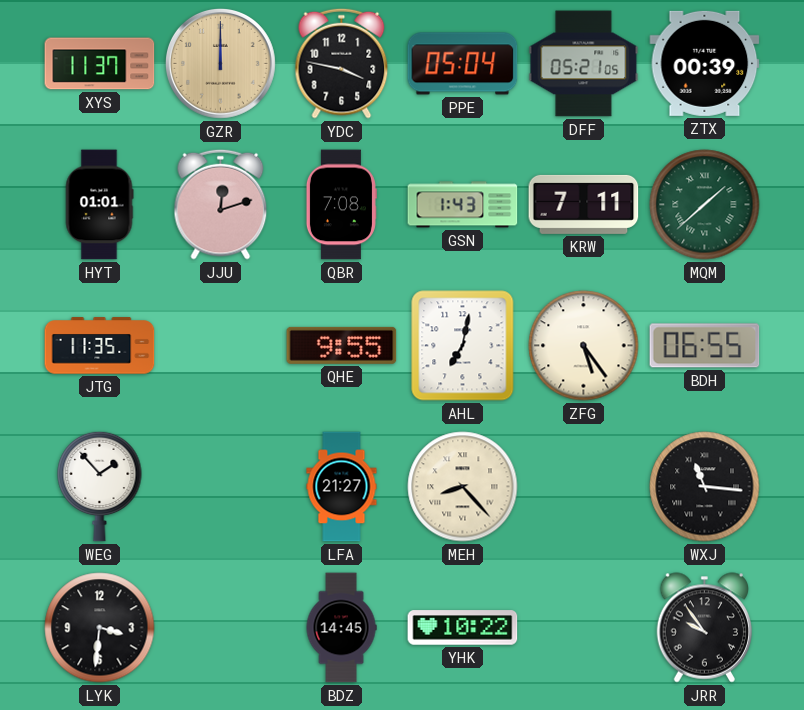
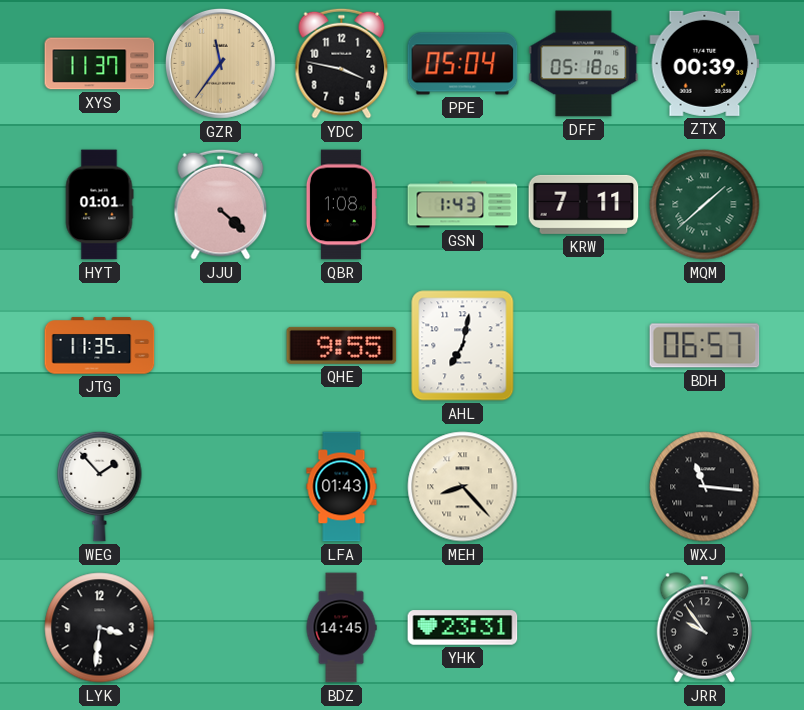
GZR: 12:00 -> 11:36
DFF: 05:21 -> 05:18
JJU: 12:12 -> 4:22
QBR: 7:08 -> 1:08
ZFG: 5:24 -> none
BDH: 06:55 -> 06:57
LFA: 21:27 -> 01:43
YHK: 10:22 -> 23:31
